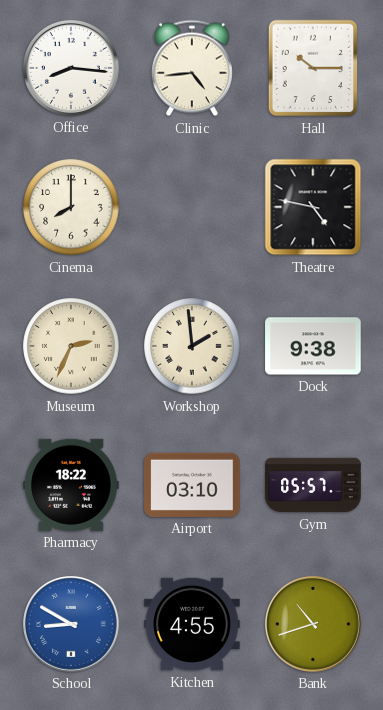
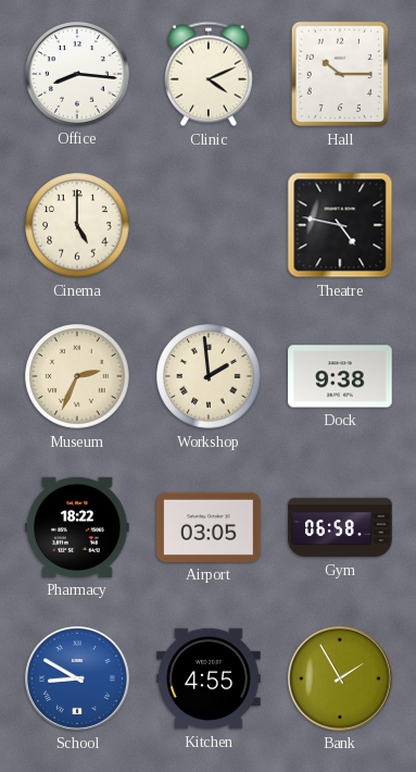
Clinic: 4:44 -> 4:11
Cinema: 8:00 -> 5:00
Airport: 03:10 -> 03:05
Gym: 05:57 -> 06:58
Bank: 10:42 -> 1:55
